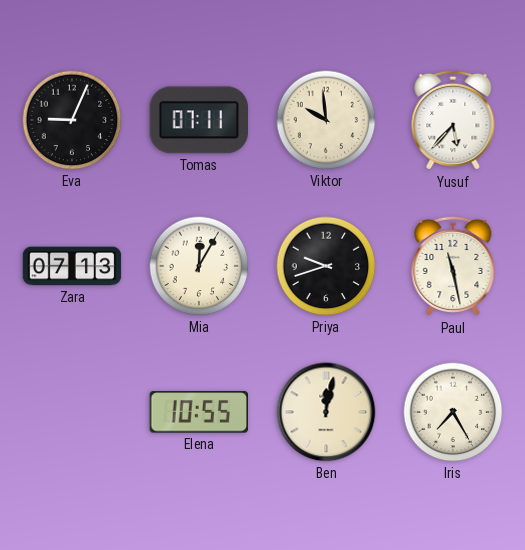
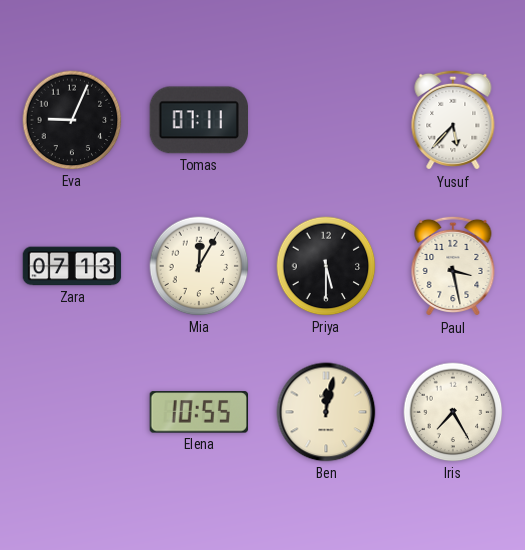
Viktor: 9:59 -> none
Priya: 9:42 -> 5:30
Paul: 11:28 -> 3:28
